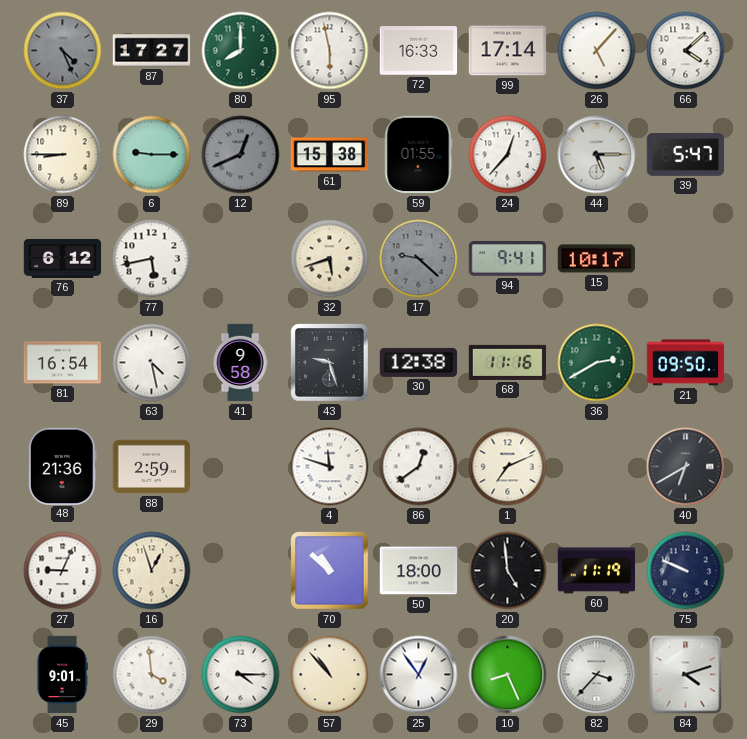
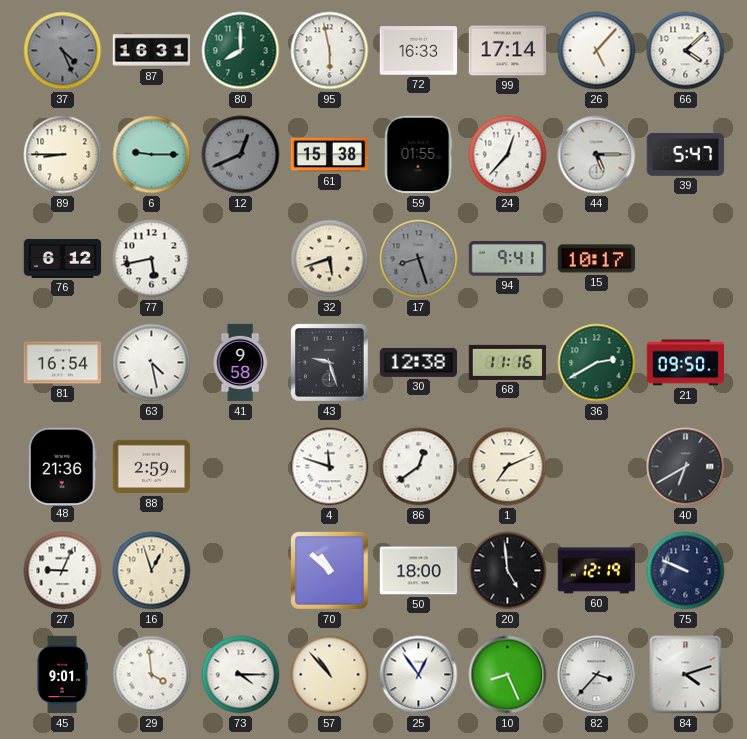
87: 17:27 -> 16:31
17: 9:22 -> 8:27
60: 11:19 -> 12:19
